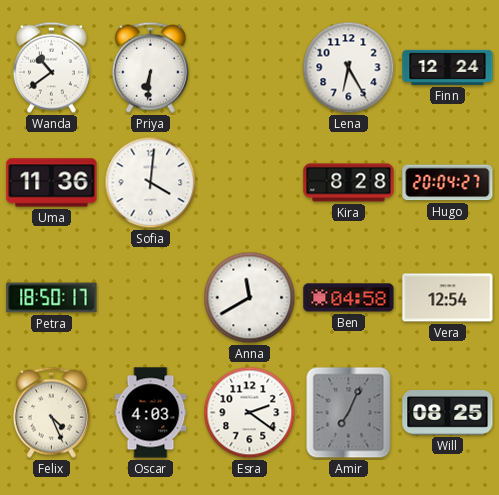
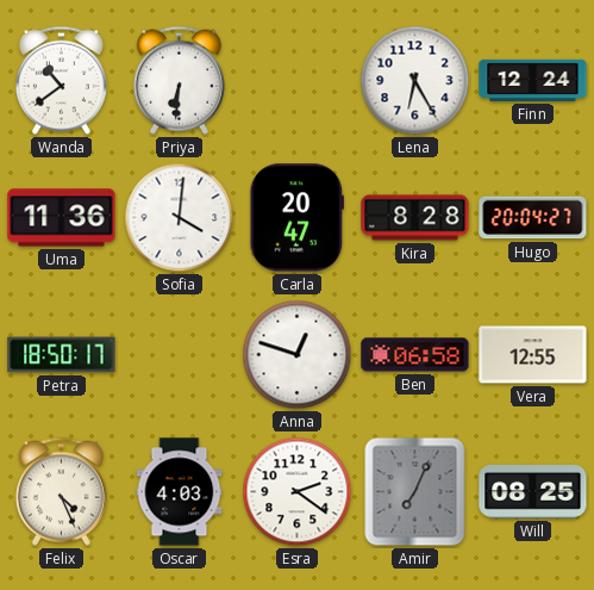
Carla: none -> 20:47
Anna: 11:40 -> 12:48
Ben: 04:58 -> 06:58
Vera: 12:54 -> 12:55
